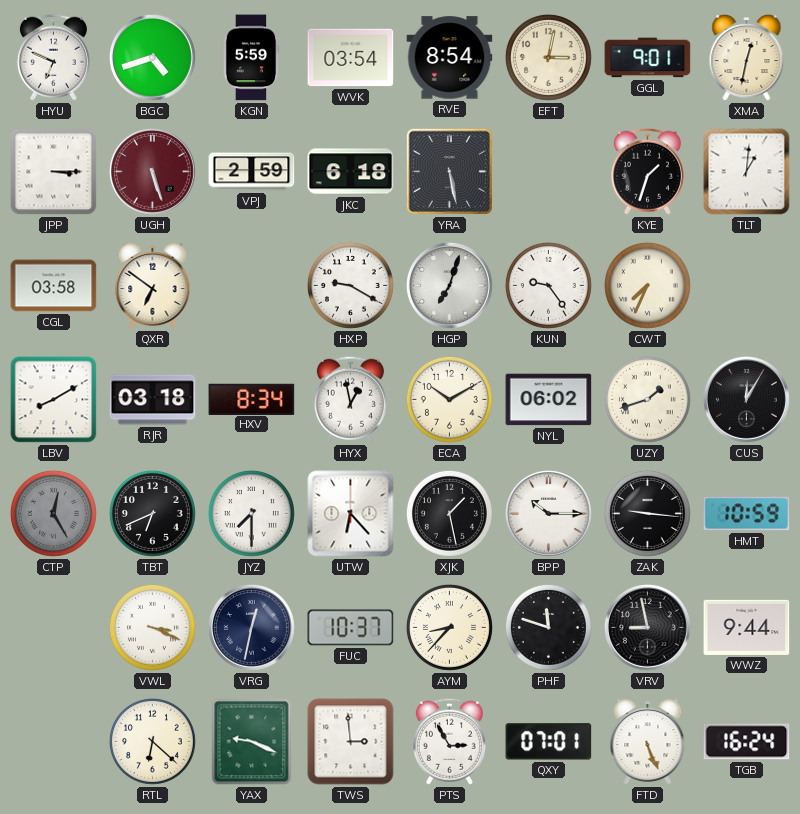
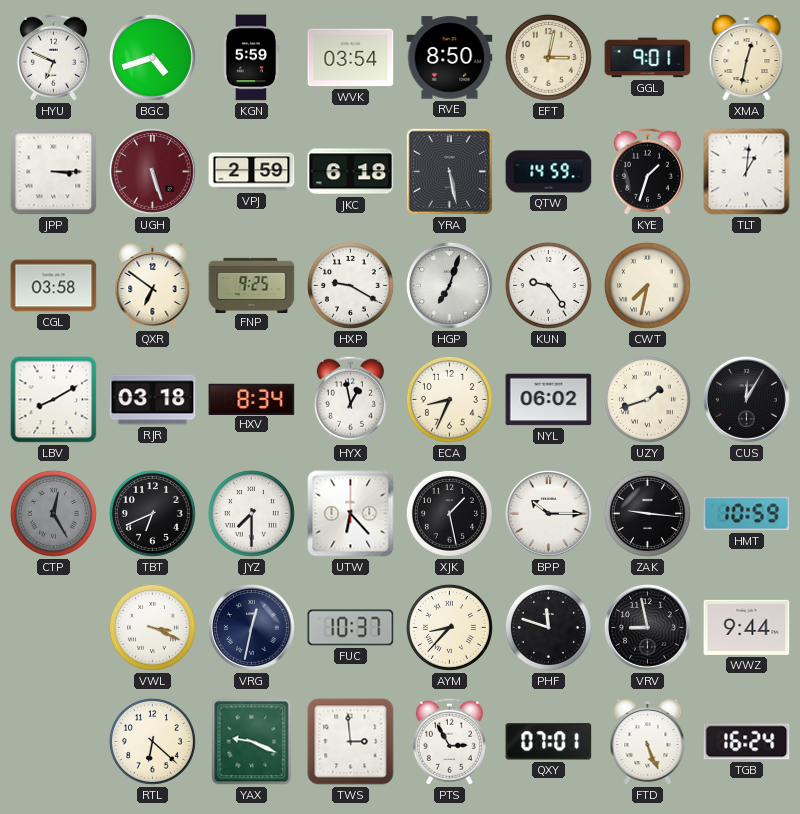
RVE: 8:54 -> 8:50
QTW: none -> 14:59
FNP: none -> 9:25
CWT: 7:34 -> 7:32
ECA: 10:10 -> 8:34
